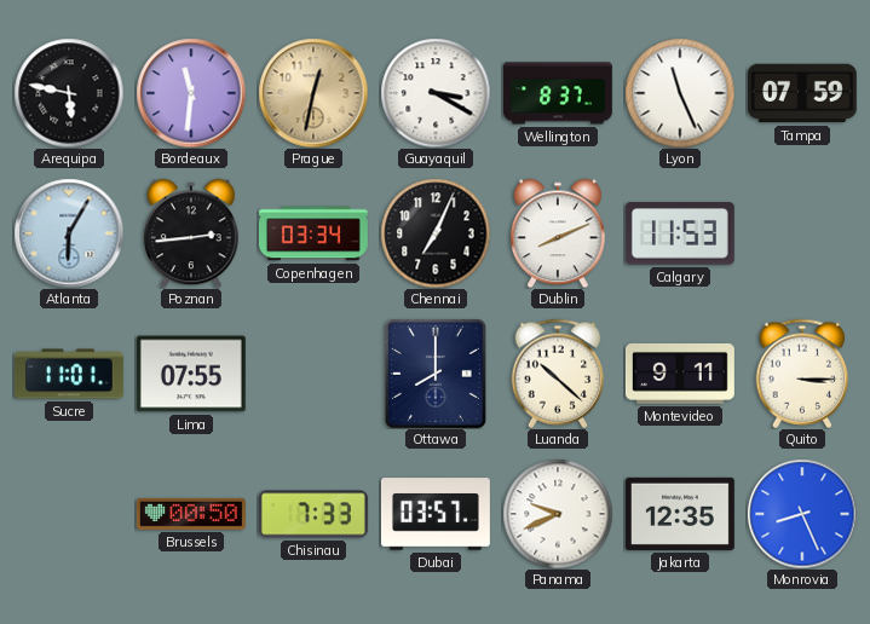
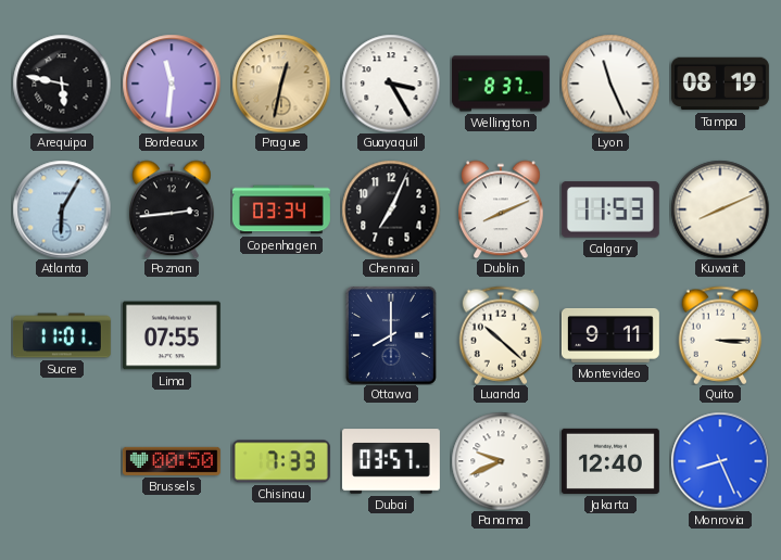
Guayaquil: 3:20 -> 3:25
Tampa: 07:59 -> 08:19
Kuwait: none -> 8:11
Jakarta: 12:35 -> 12:40
